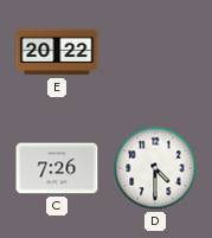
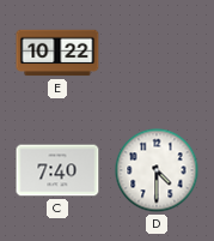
E: 20:22 -> 10:22
C: 7:26 -> 7:40
